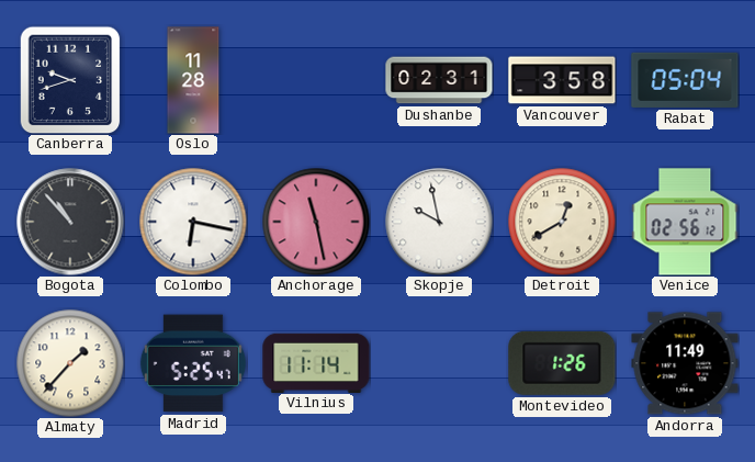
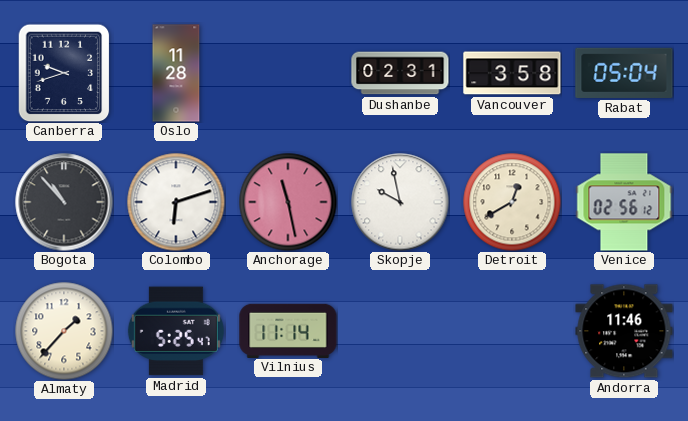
Colombo: 6:17 -> 6:12
Montevideo: 1:26 -> none
Andorra: 11:49 -> 11:46
